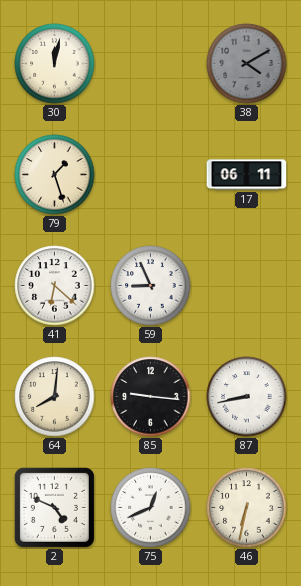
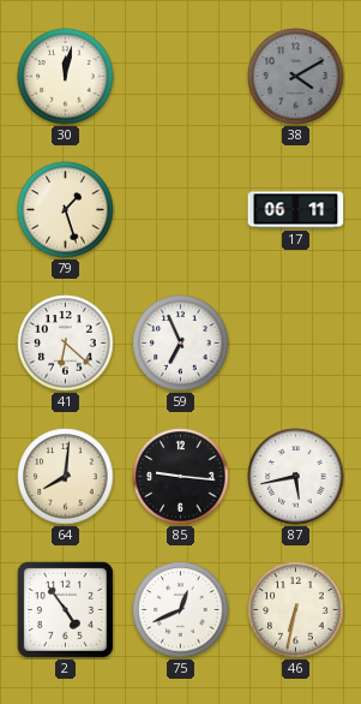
59: 8:56 -> 6:56
87: 8:43 -> 5:43
2: 4:49 -> 4:54
